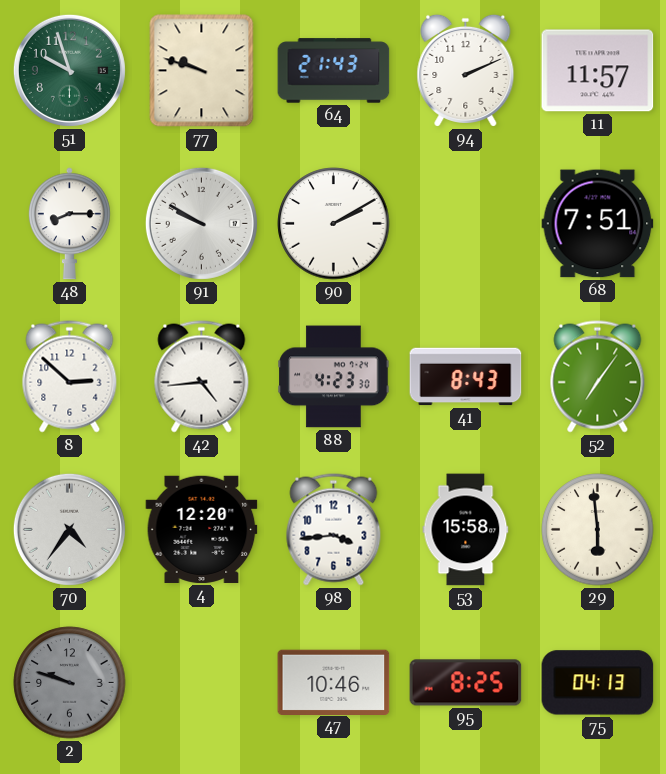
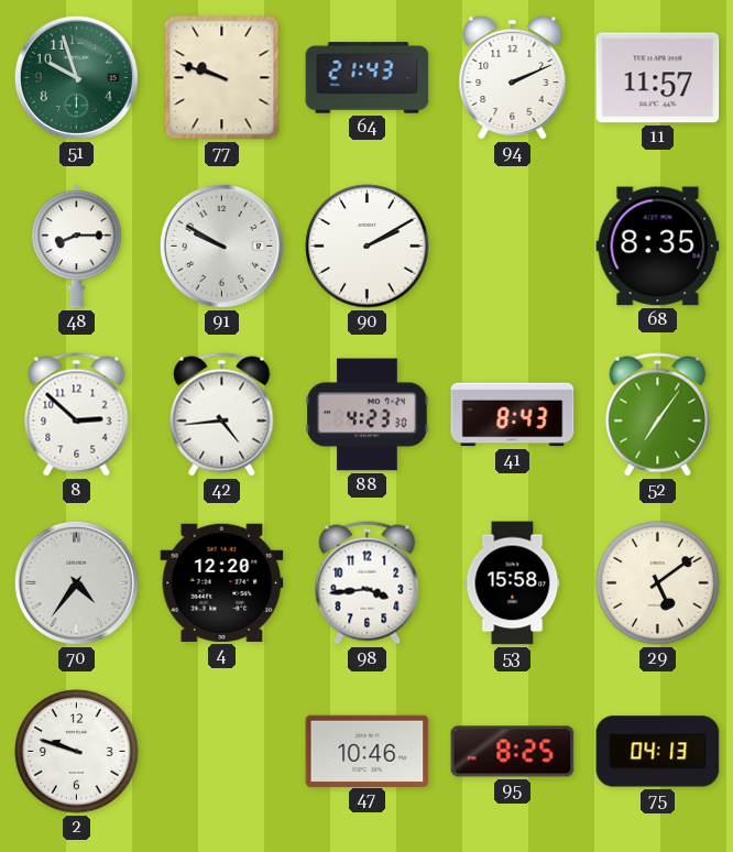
68: 7:51 -> 8:35
29: 5:59 -> 5:09
2 dial: grey -> white
